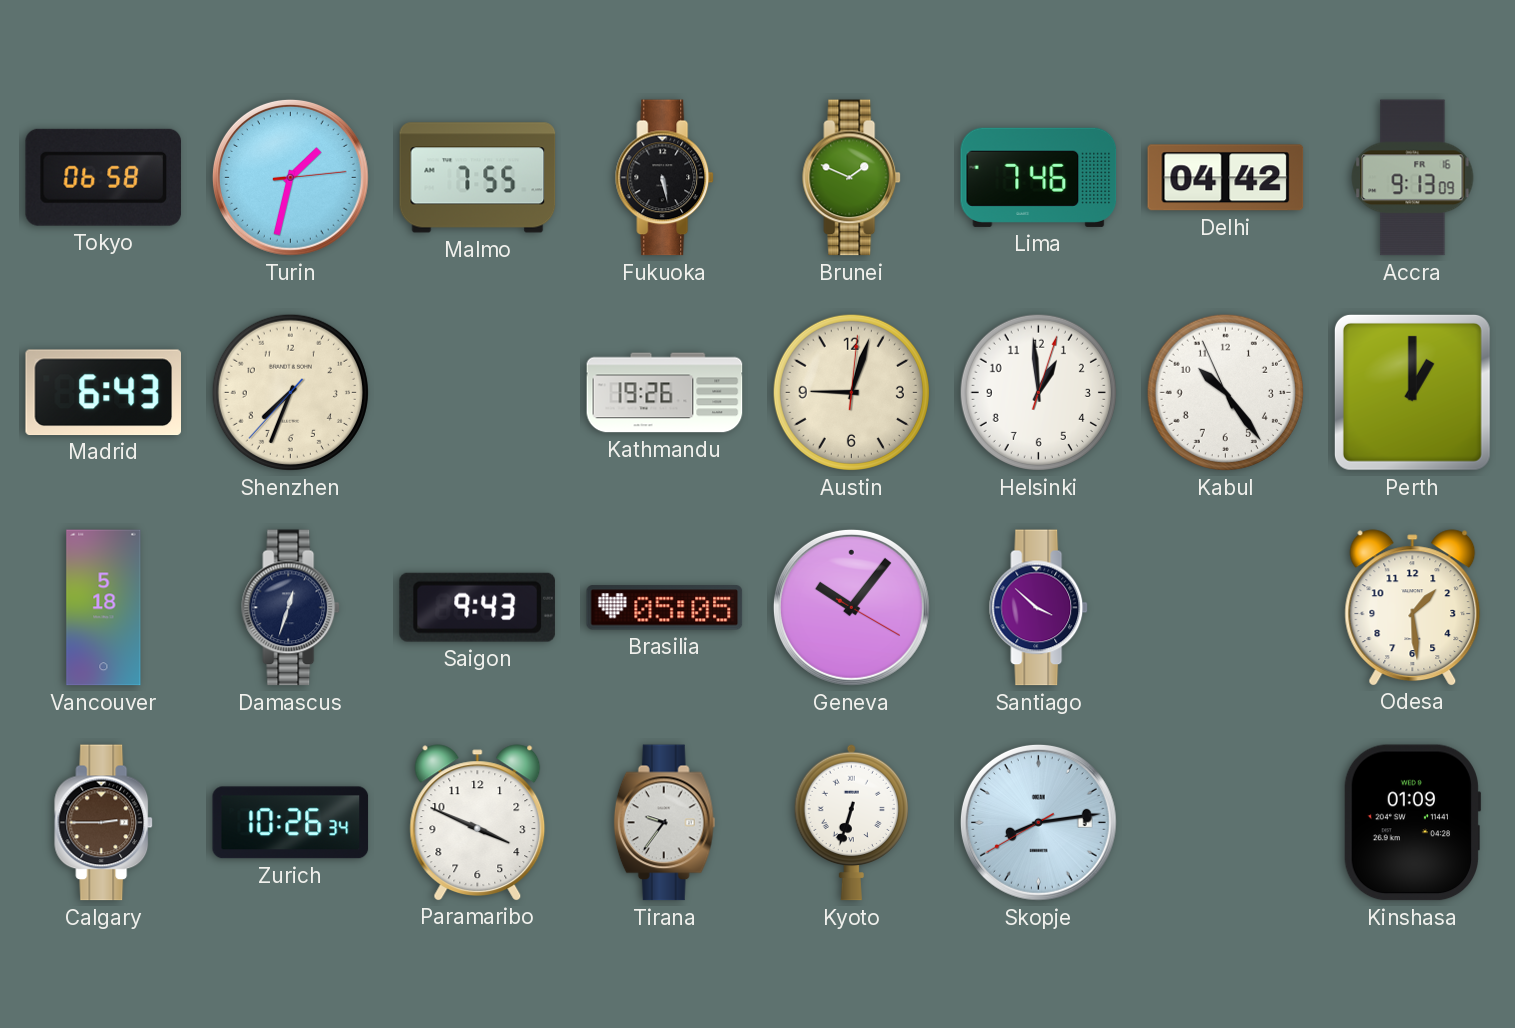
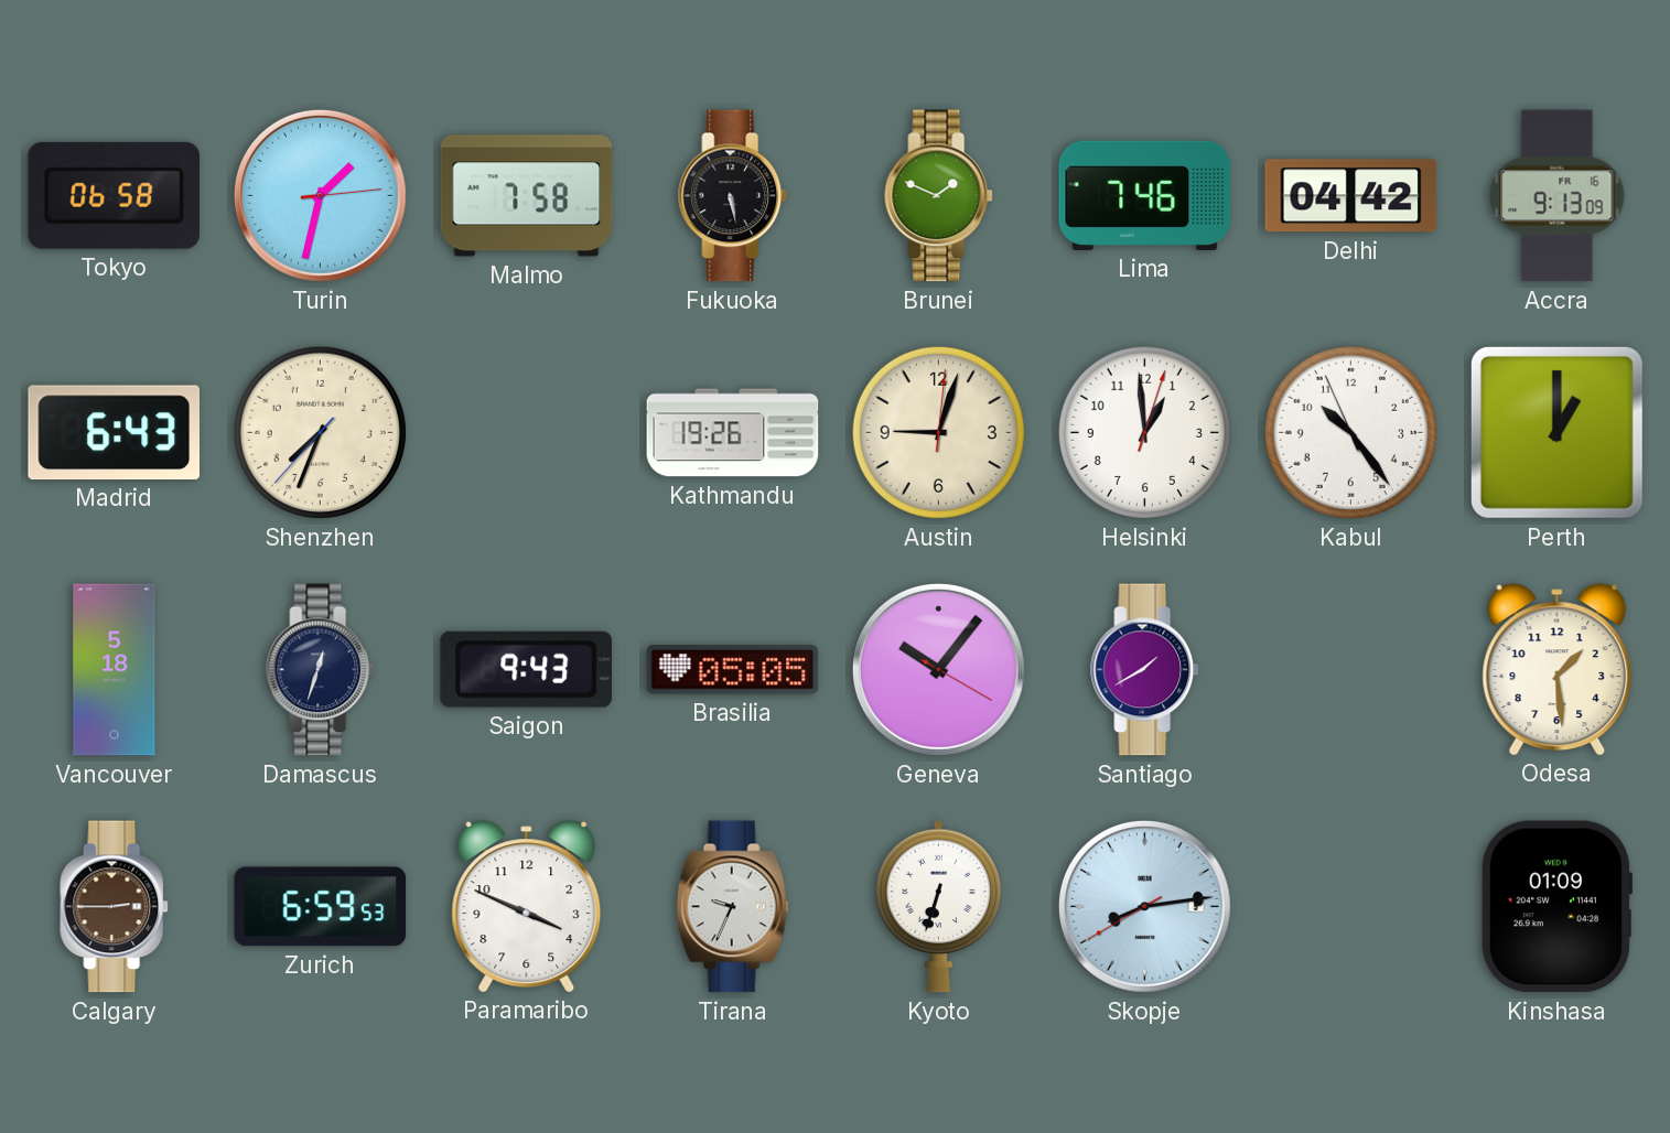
Malmo: 7:55 -> 7:58
Santiago: 3:52 -> 1:40
Zurich: 10:26 -> 6:59
Tirana: 9:36 -> 9:34
